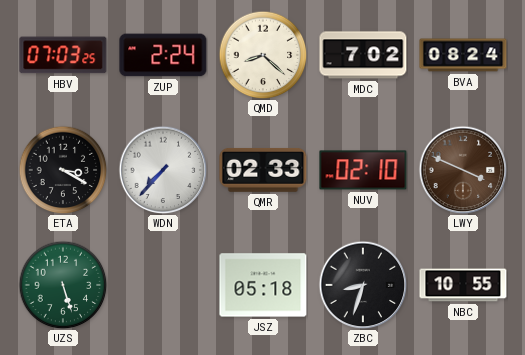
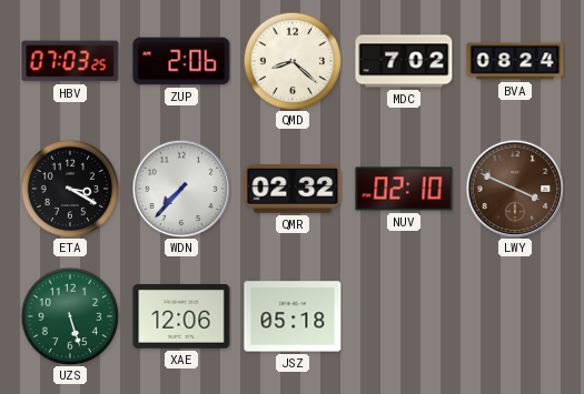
ZUP: 2:24 -> 2:06
QMR: 02:33 -> 02:32
XAE: none -> 12:06
ZBC: 8:33 -> none
NBC: 10:55 -> none
